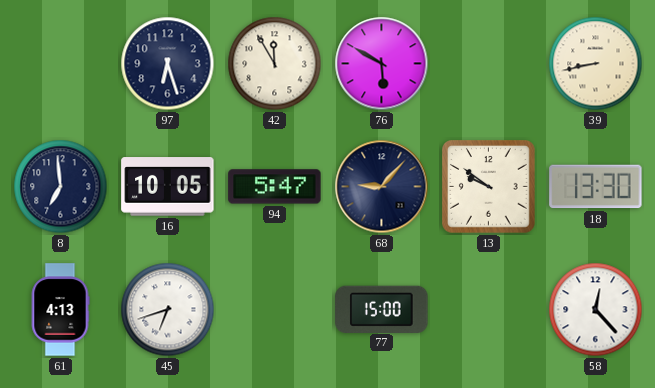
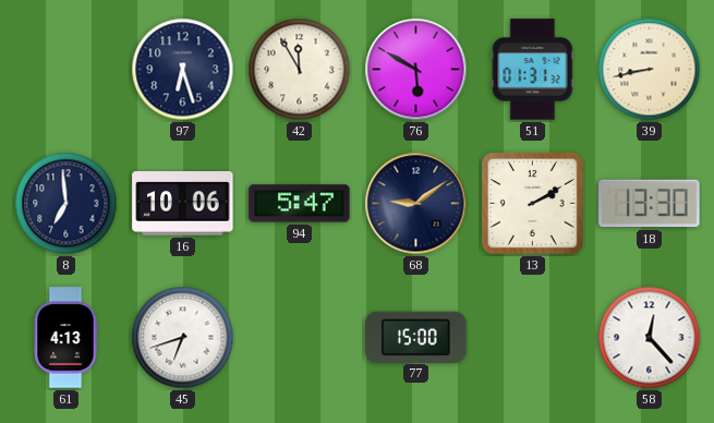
51: none -> 01:31
16: 10:05 -> 10:06
68: 9:07 -> 9:09
13: 9:51 -> 2:10
